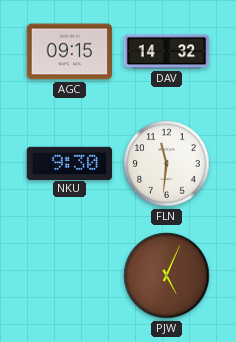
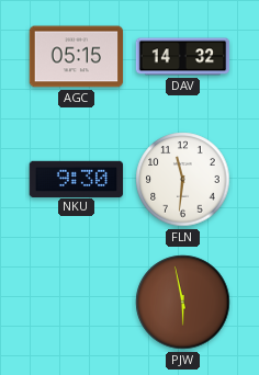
AGC: 09:15 -> 05:15
PJW: 5:04 -> 5:58
